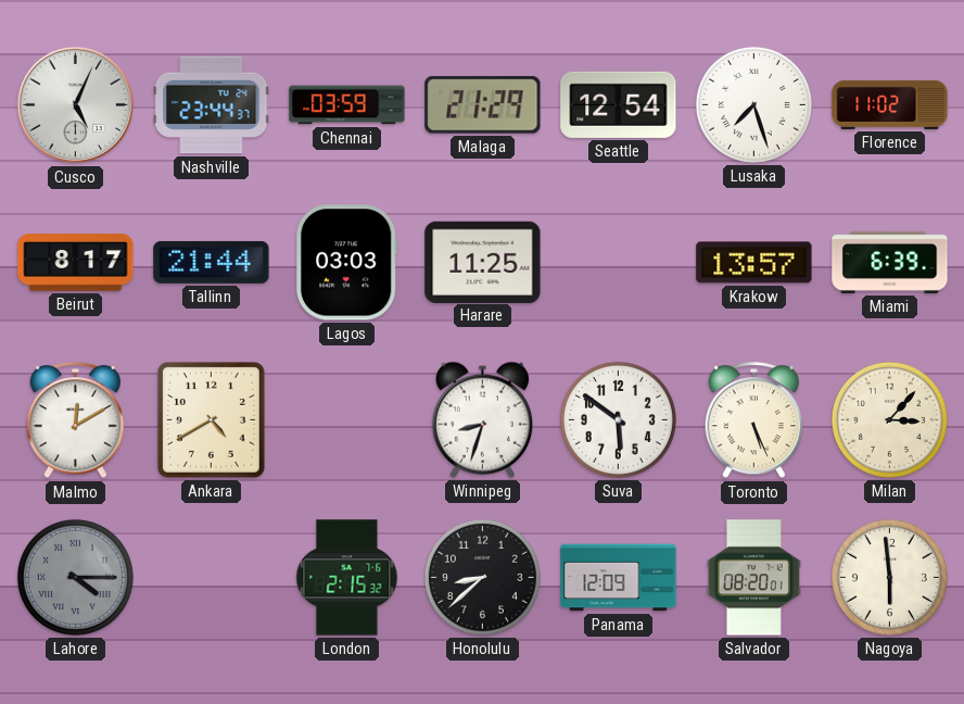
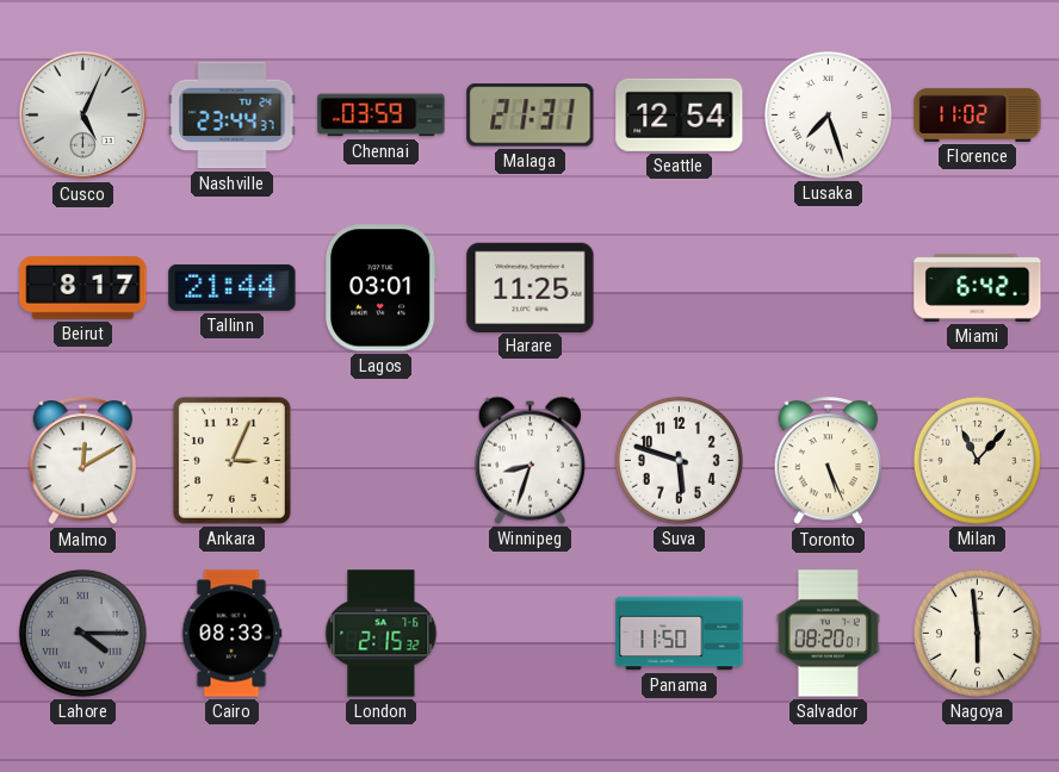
Malaga: 21:29 -> 21:31
Lagos: 03:03 -> 03:01
Krakow: 13:57 -> none
Miami: 6:39 -> 6:42
Ankara: 4:40 -> 3:04
Suva: 5:51 -> 5:48
Milan: 3:07 -> 11:07
Cairo: none -> 08:33
Honolulu: 8:38 -> none
Panama: 12:09 -> 11:50
